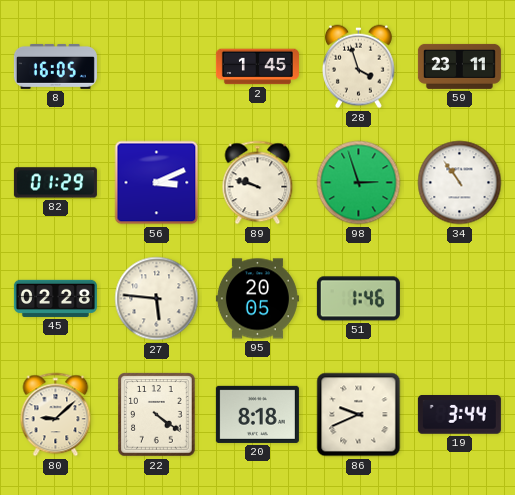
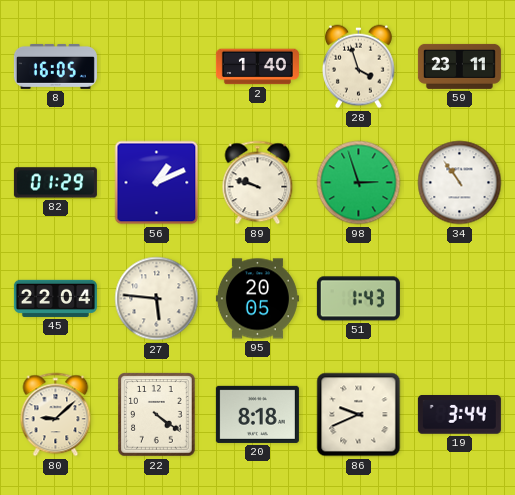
2: 1:45 -> 1:40
56: 3:11 -> 1:11
45: 02:28 -> 22:04
51: 1:46 -> 1:43
